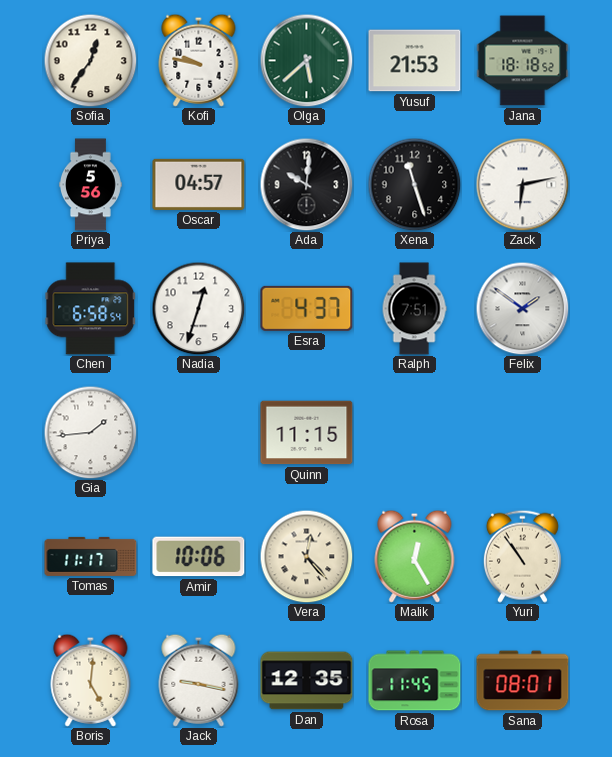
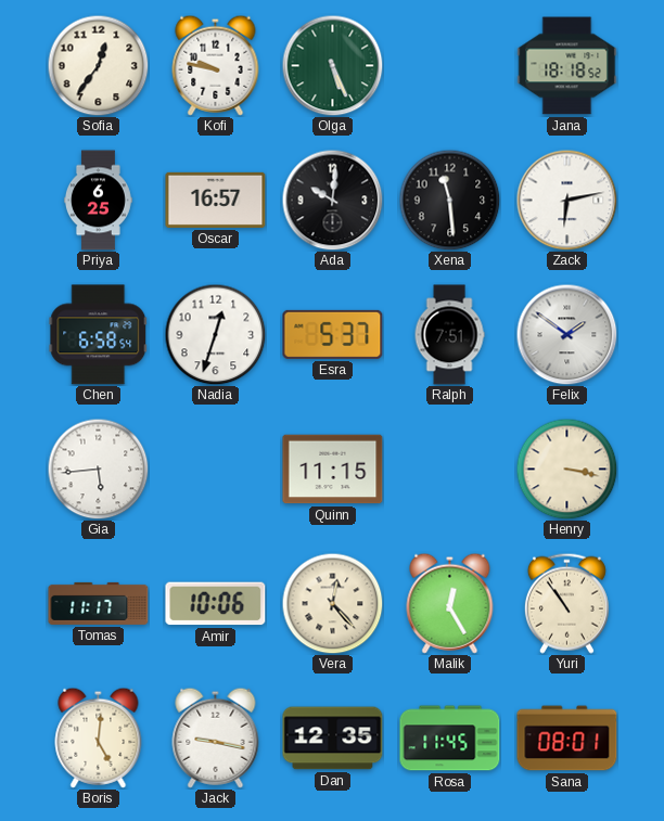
Olga: 5:38 -> 5:26
Yusuf: 21:53 -> none
Priya: 5:56 -> 6:25
Oscar: 04:57 -> 16:57
Xena: 11:27 -> 11:29
Esra: 4:37 -> 5:37
Gia: 1:44 -> 5:44
Henry: none -> 3:17
